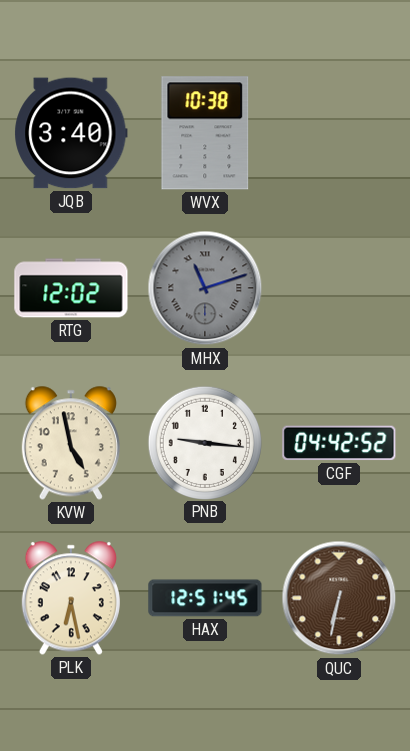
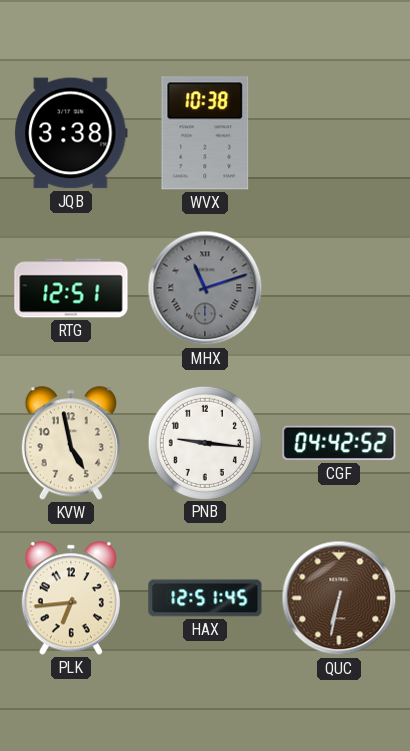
JQB: 3:40 -> 3:38
RTG: 12:02 -> 12:51
PLK: 6:28 -> 6:44
